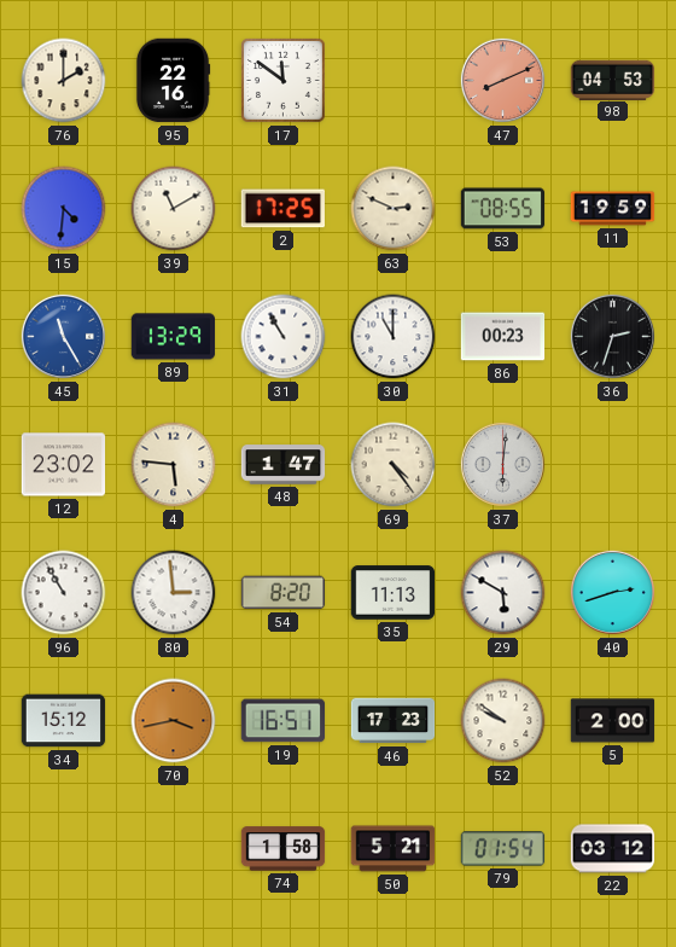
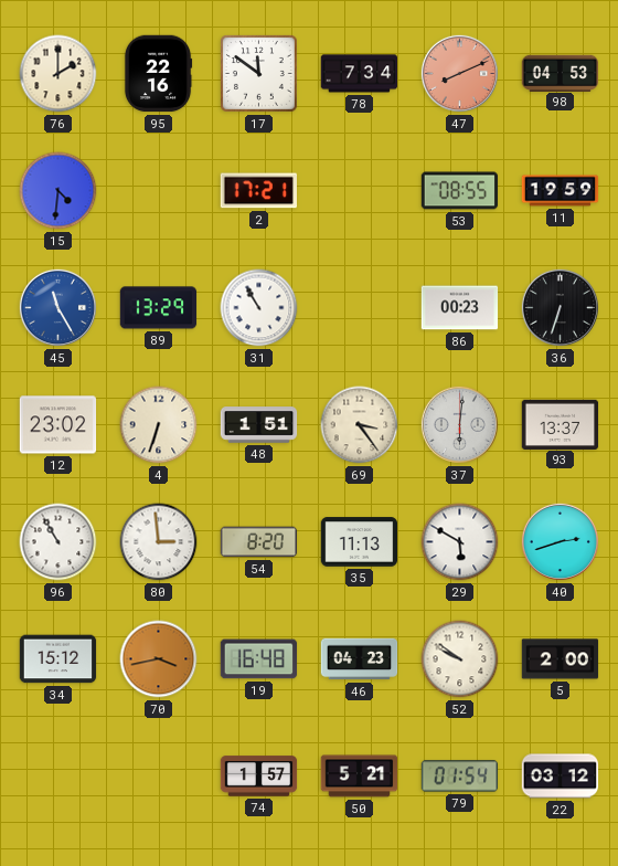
78: none -> 7:34
39: 11:10 -> none
2: 17:25 -> 17:21
63: 2:49 -> none
30: 11:00 -> none
36: 2:33 -> 6:33
4: 5:46 -> 6:33
48: 1:47 -> 1:51
69: 4:24 -> 3:24
93: none -> 13:37
19: 16:51 -> 16:48
46: 17:23 -> 04:23
74: 1:58 -> 1:57
